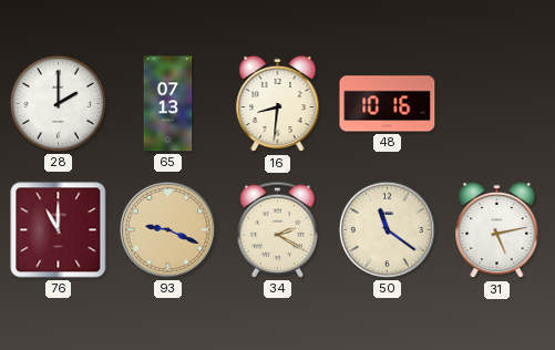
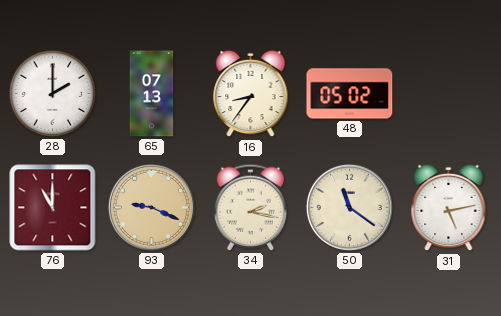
16: 8:31 -> 8:36
48: 10:16 -> 05:02
34: 2:20 -> 2:17
